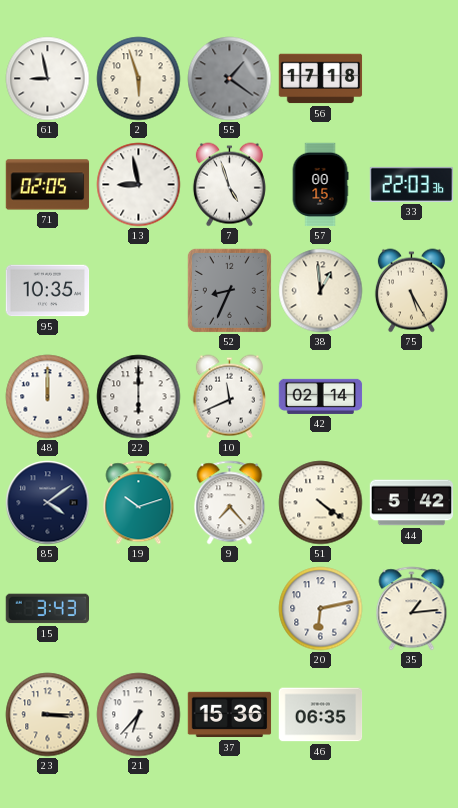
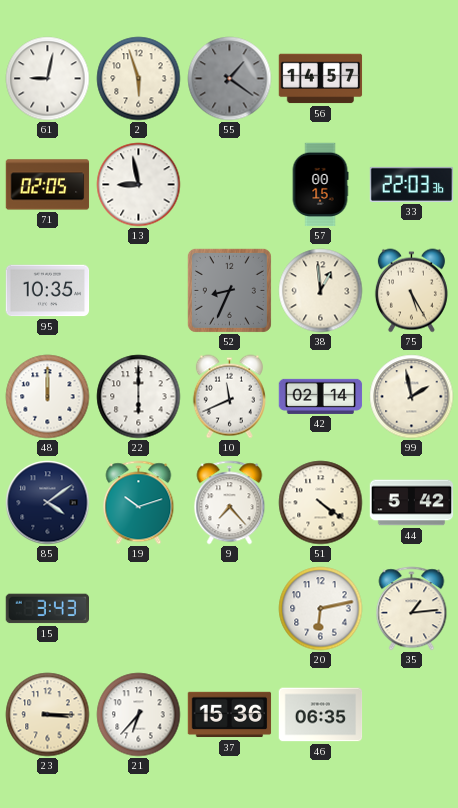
61: 8:58 -> 9:02
56: 17:18 -> 14:57
7: 4:57 -> none
99: none -> 1:58
